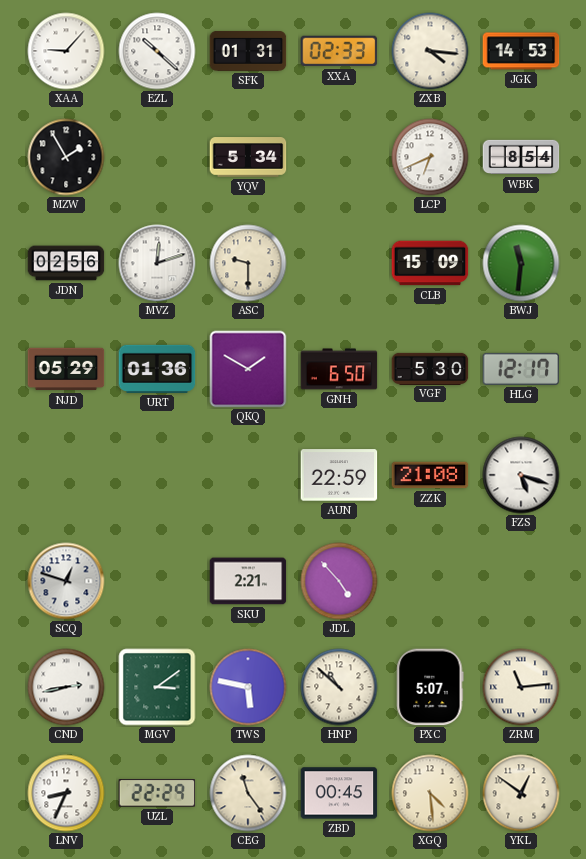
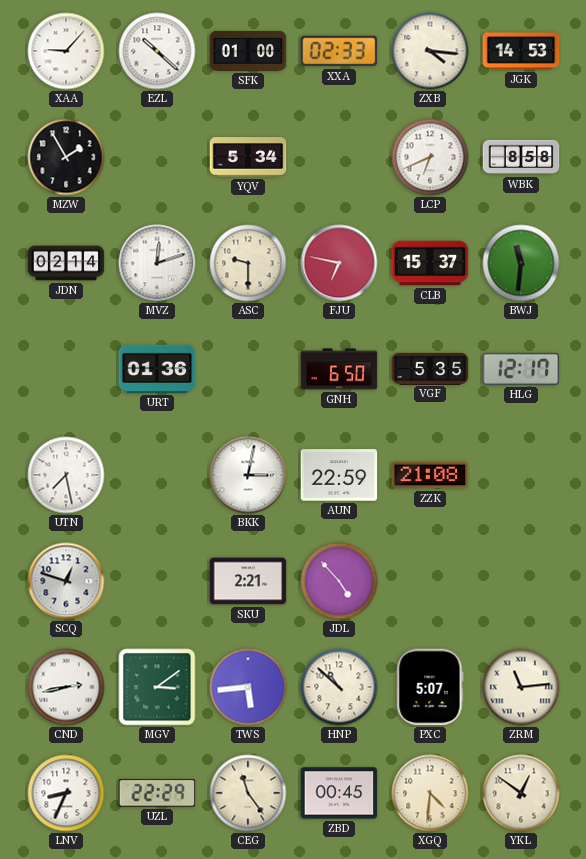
SFK: 01:31 -> 01:00
WBK: 8:54 -> 8:58
JDN: 02:56 -> 02:14
FJU: none -> 6:47
CLB: 15:09 -> 15:37
NJD: 05:29 -> none
QKQ: 1:50 -> none
VGF: 5:30 -> 5:35
UTN: none -> 7:28
BKK: none -> 3:02
FZS: 5:18 -> none
TWS: 5:47 -> 5:44
XGQ: 4:29 -> 4:31
